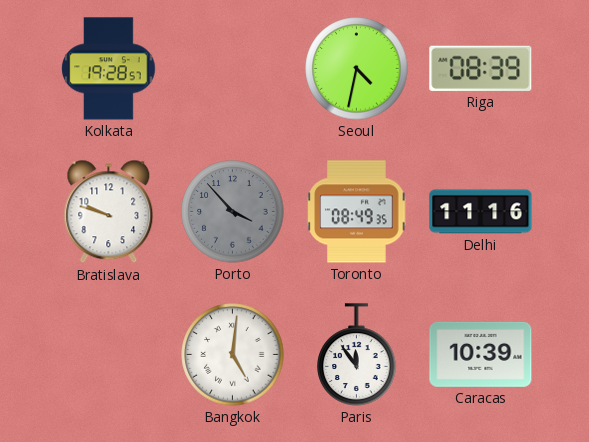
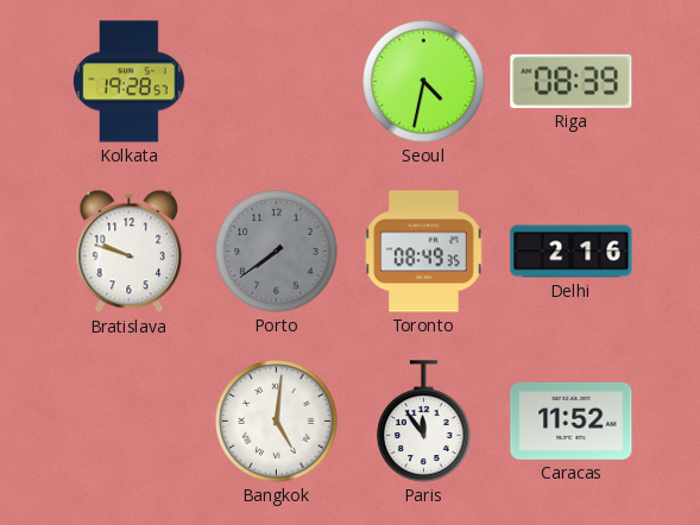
Porto: 3:53 -> 7:39
Delhi: 11:16 -> 2:16
Caracas: 10:39 -> 11:52
